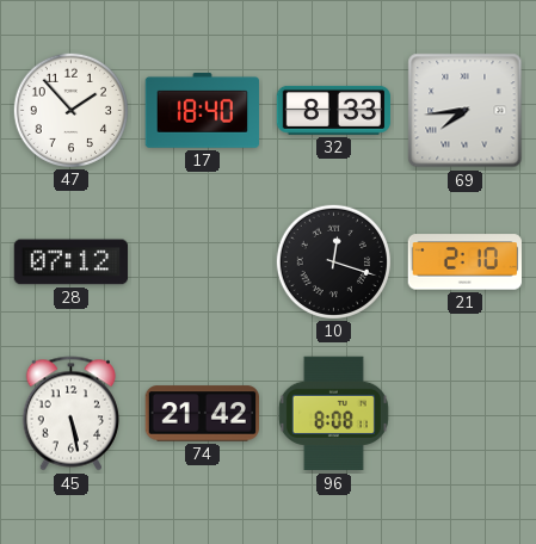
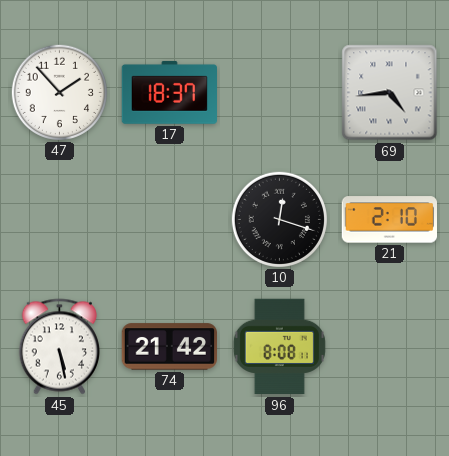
17: 18:40 -> 18:37
32: 8:33 -> none
69: 7:44 -> 4:44
28: 07:12 -> none
